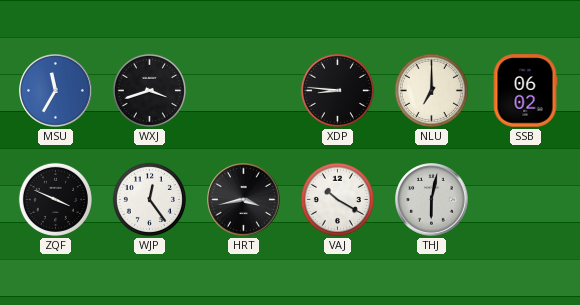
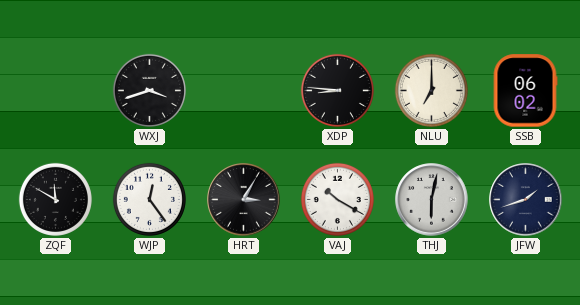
MSU: 11:35 -> none
ZQF: 3:49 -> 11:50
HRT: 3:43 -> 3:05
JFW: none -> 1:42
